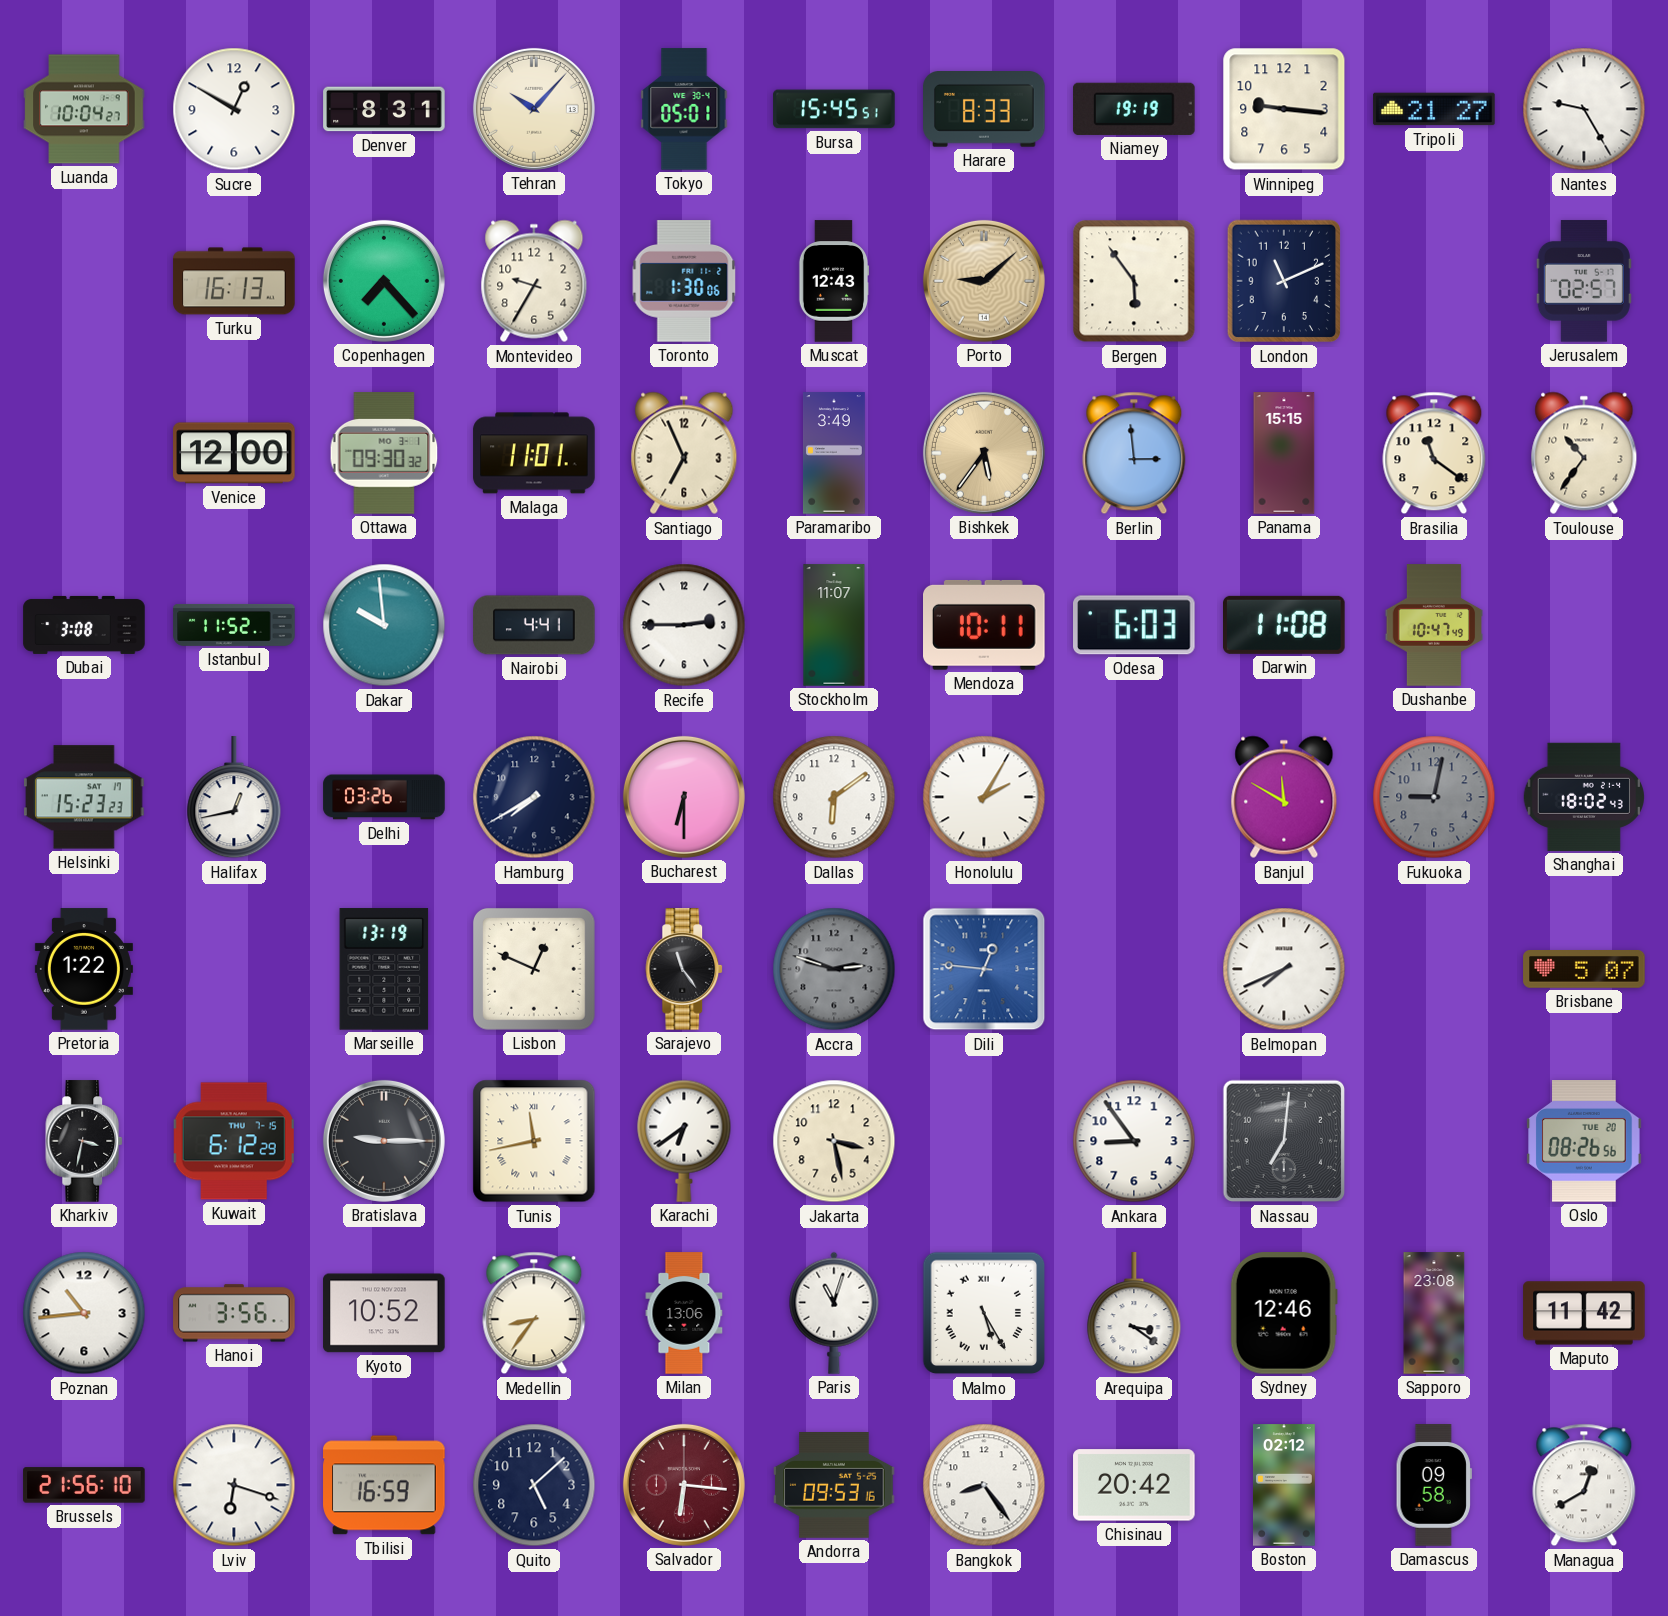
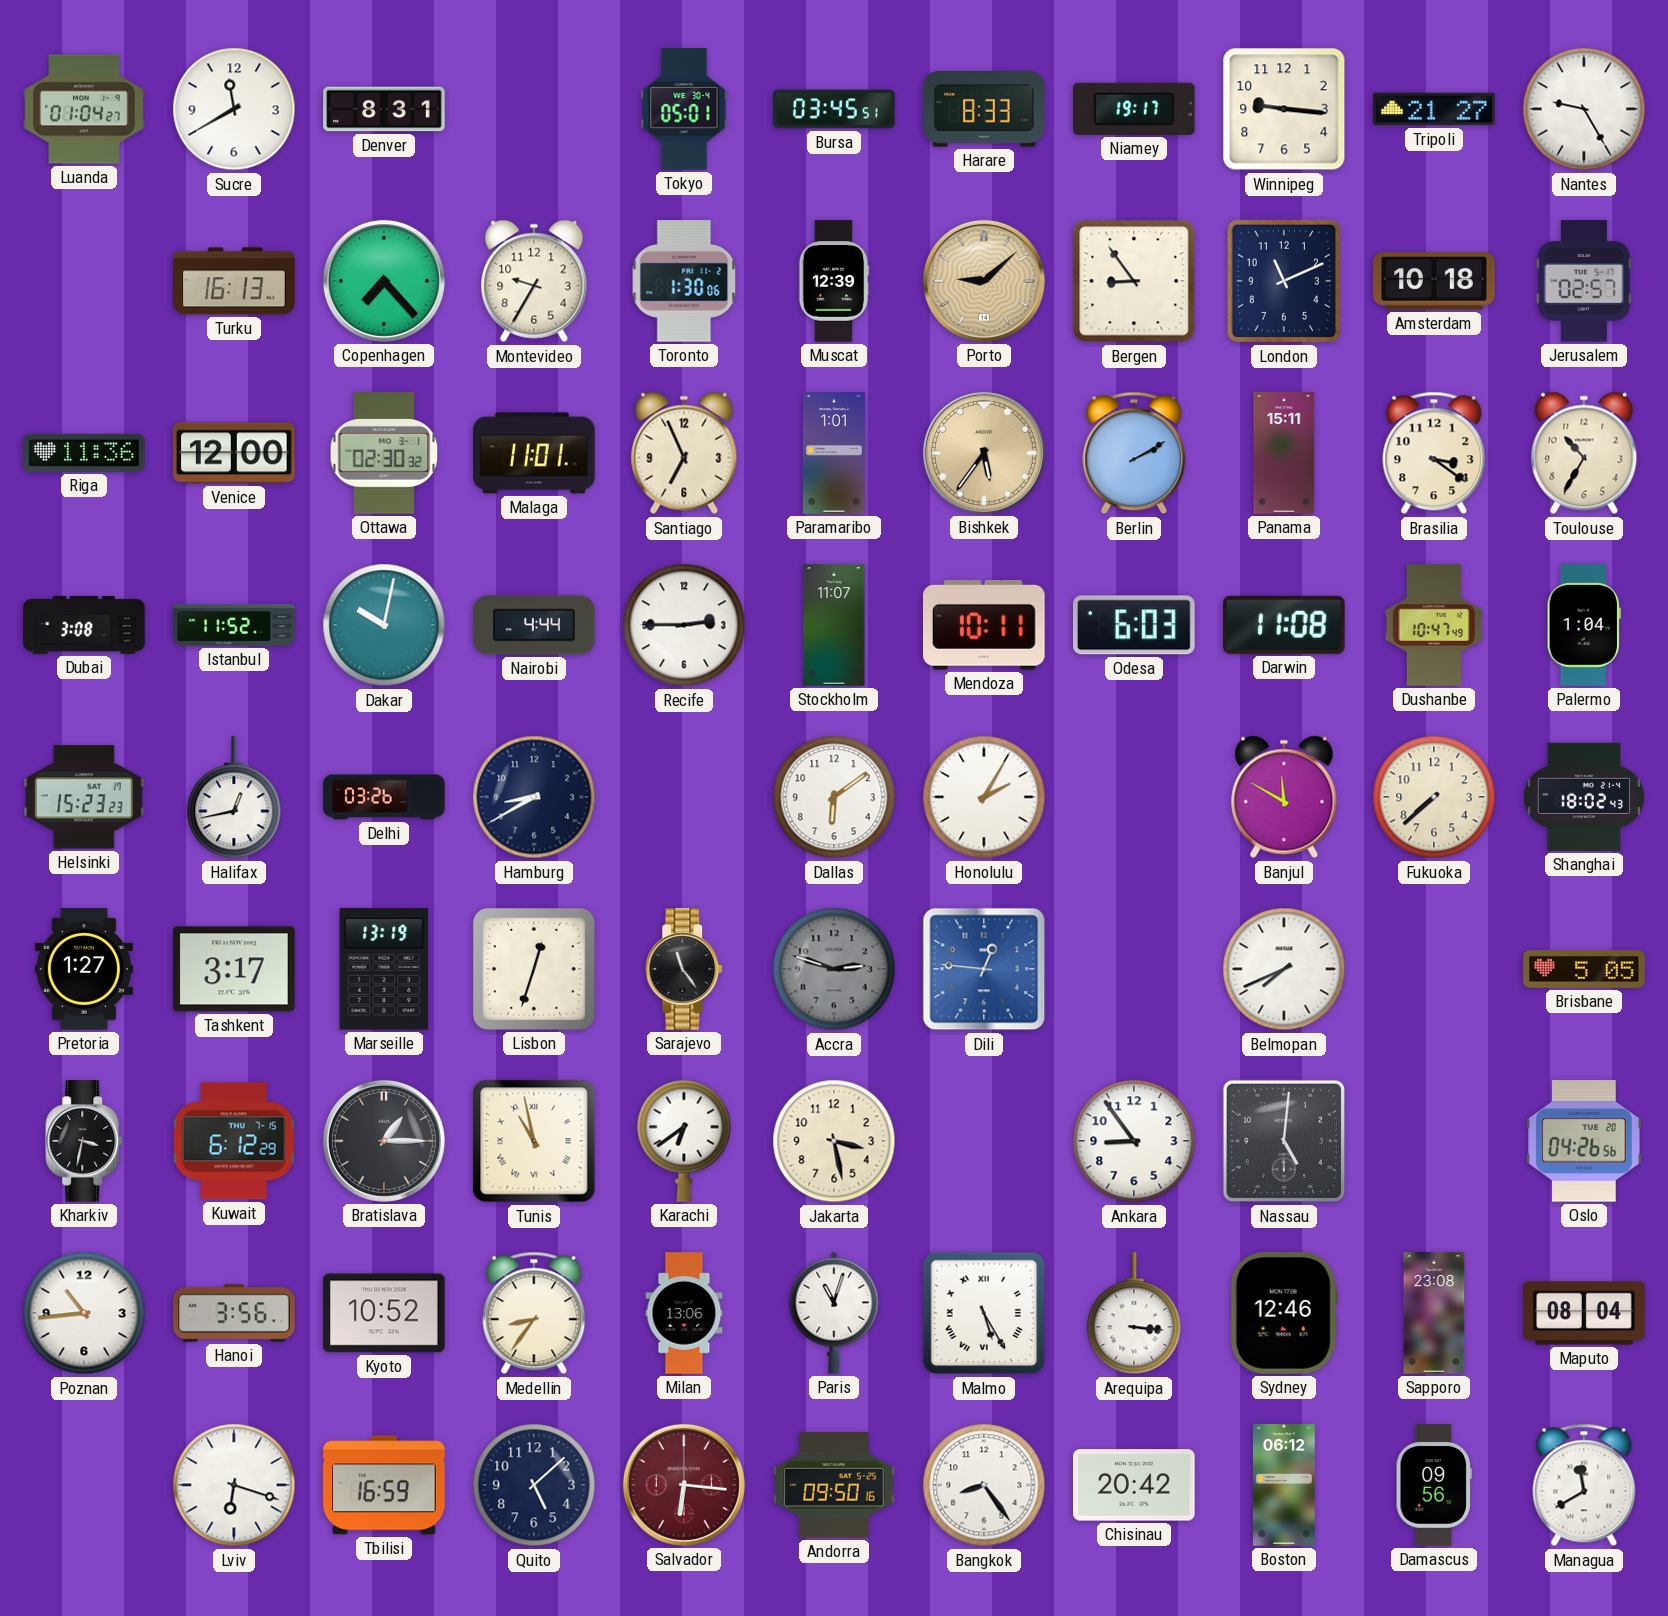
Luanda: 10:04 -> 01:04
Sucre: 12:50 -> 11:40
Tehran: 10:07 -> none
Bursa: 15:45 -> 03:45
Niamey: 19:19 -> 19:17
Muscat: 12:43 -> 12:39
Bergen: 5:54 -> 8:54
Amsterdam: none -> 10:18
Riga: none -> 11:36
Ottawa: 09:30 -> 02:30
Paramaribo: 3:49 -> 1:01
Berlin: 2:59 -> 2:10
Panama: 15:15 -> 15:11
Brasilia: 11:21 -> 3:21
Toulouse: 10:36 -> 10:35
Dakar: 9:59 -> 10:02
Nairobi: 4:41 -> 4:44
Palermo: none -> 1:04
Hamburg: 7:40 -> 8:40
Bucharest: 6:30 -> none
Fukuoka: 9:02 -> 7:38
Fukuoka dial: grey -> cream
Pretoria: 1:22 -> 1:27
Tashkent: none -> 3:17
Lisbon: 12:49 -> 12:33
Brisbane: 5:07 -> 5:05
Bratislava: 9:15 -> 1:15
Tunis: 11:43 -> 10:58
Nassau: 7:01 -> 5:01
Oslo: 08:26 -> 04:26
Arequipa: 3:21 -> 3:16
Maputo: 11:42 -> 08:04
Brussels: 21:56 -> none
Andorra: 09:53 -> 09:50
Boston: 02:12 -> 06:12
Damascus: 09:58 -> 09:56
Managua: 12:40 -> 11:40
